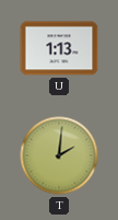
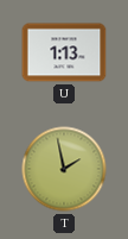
T: 2:01 -> 1:58
